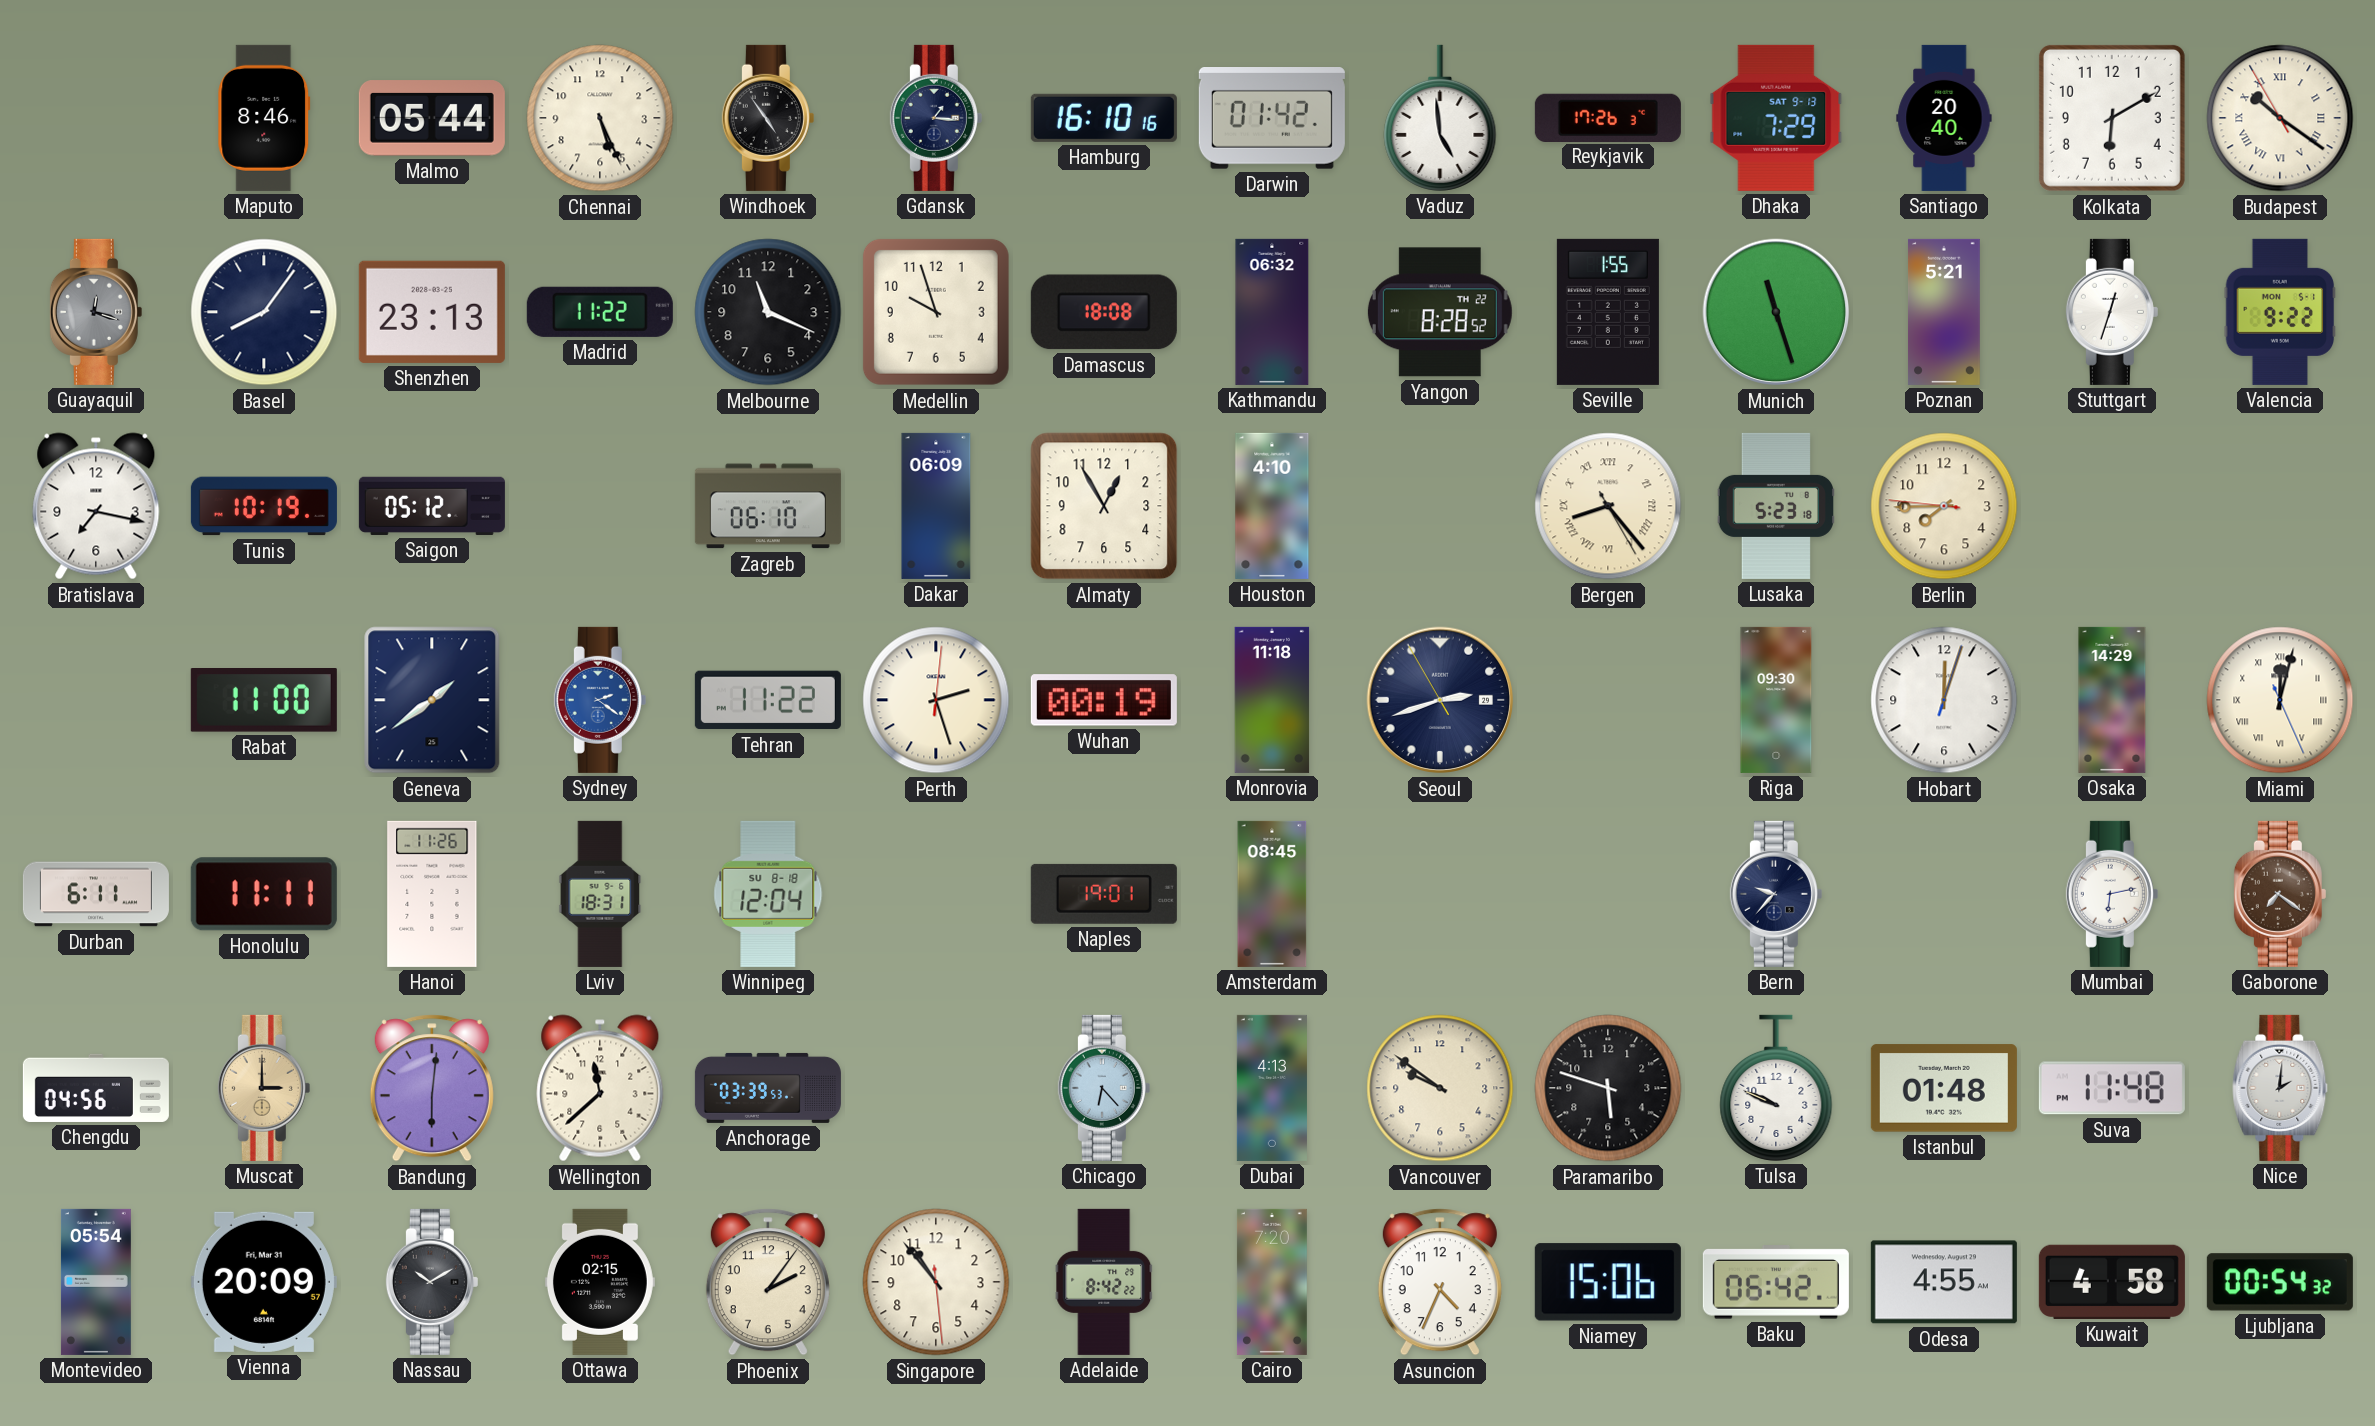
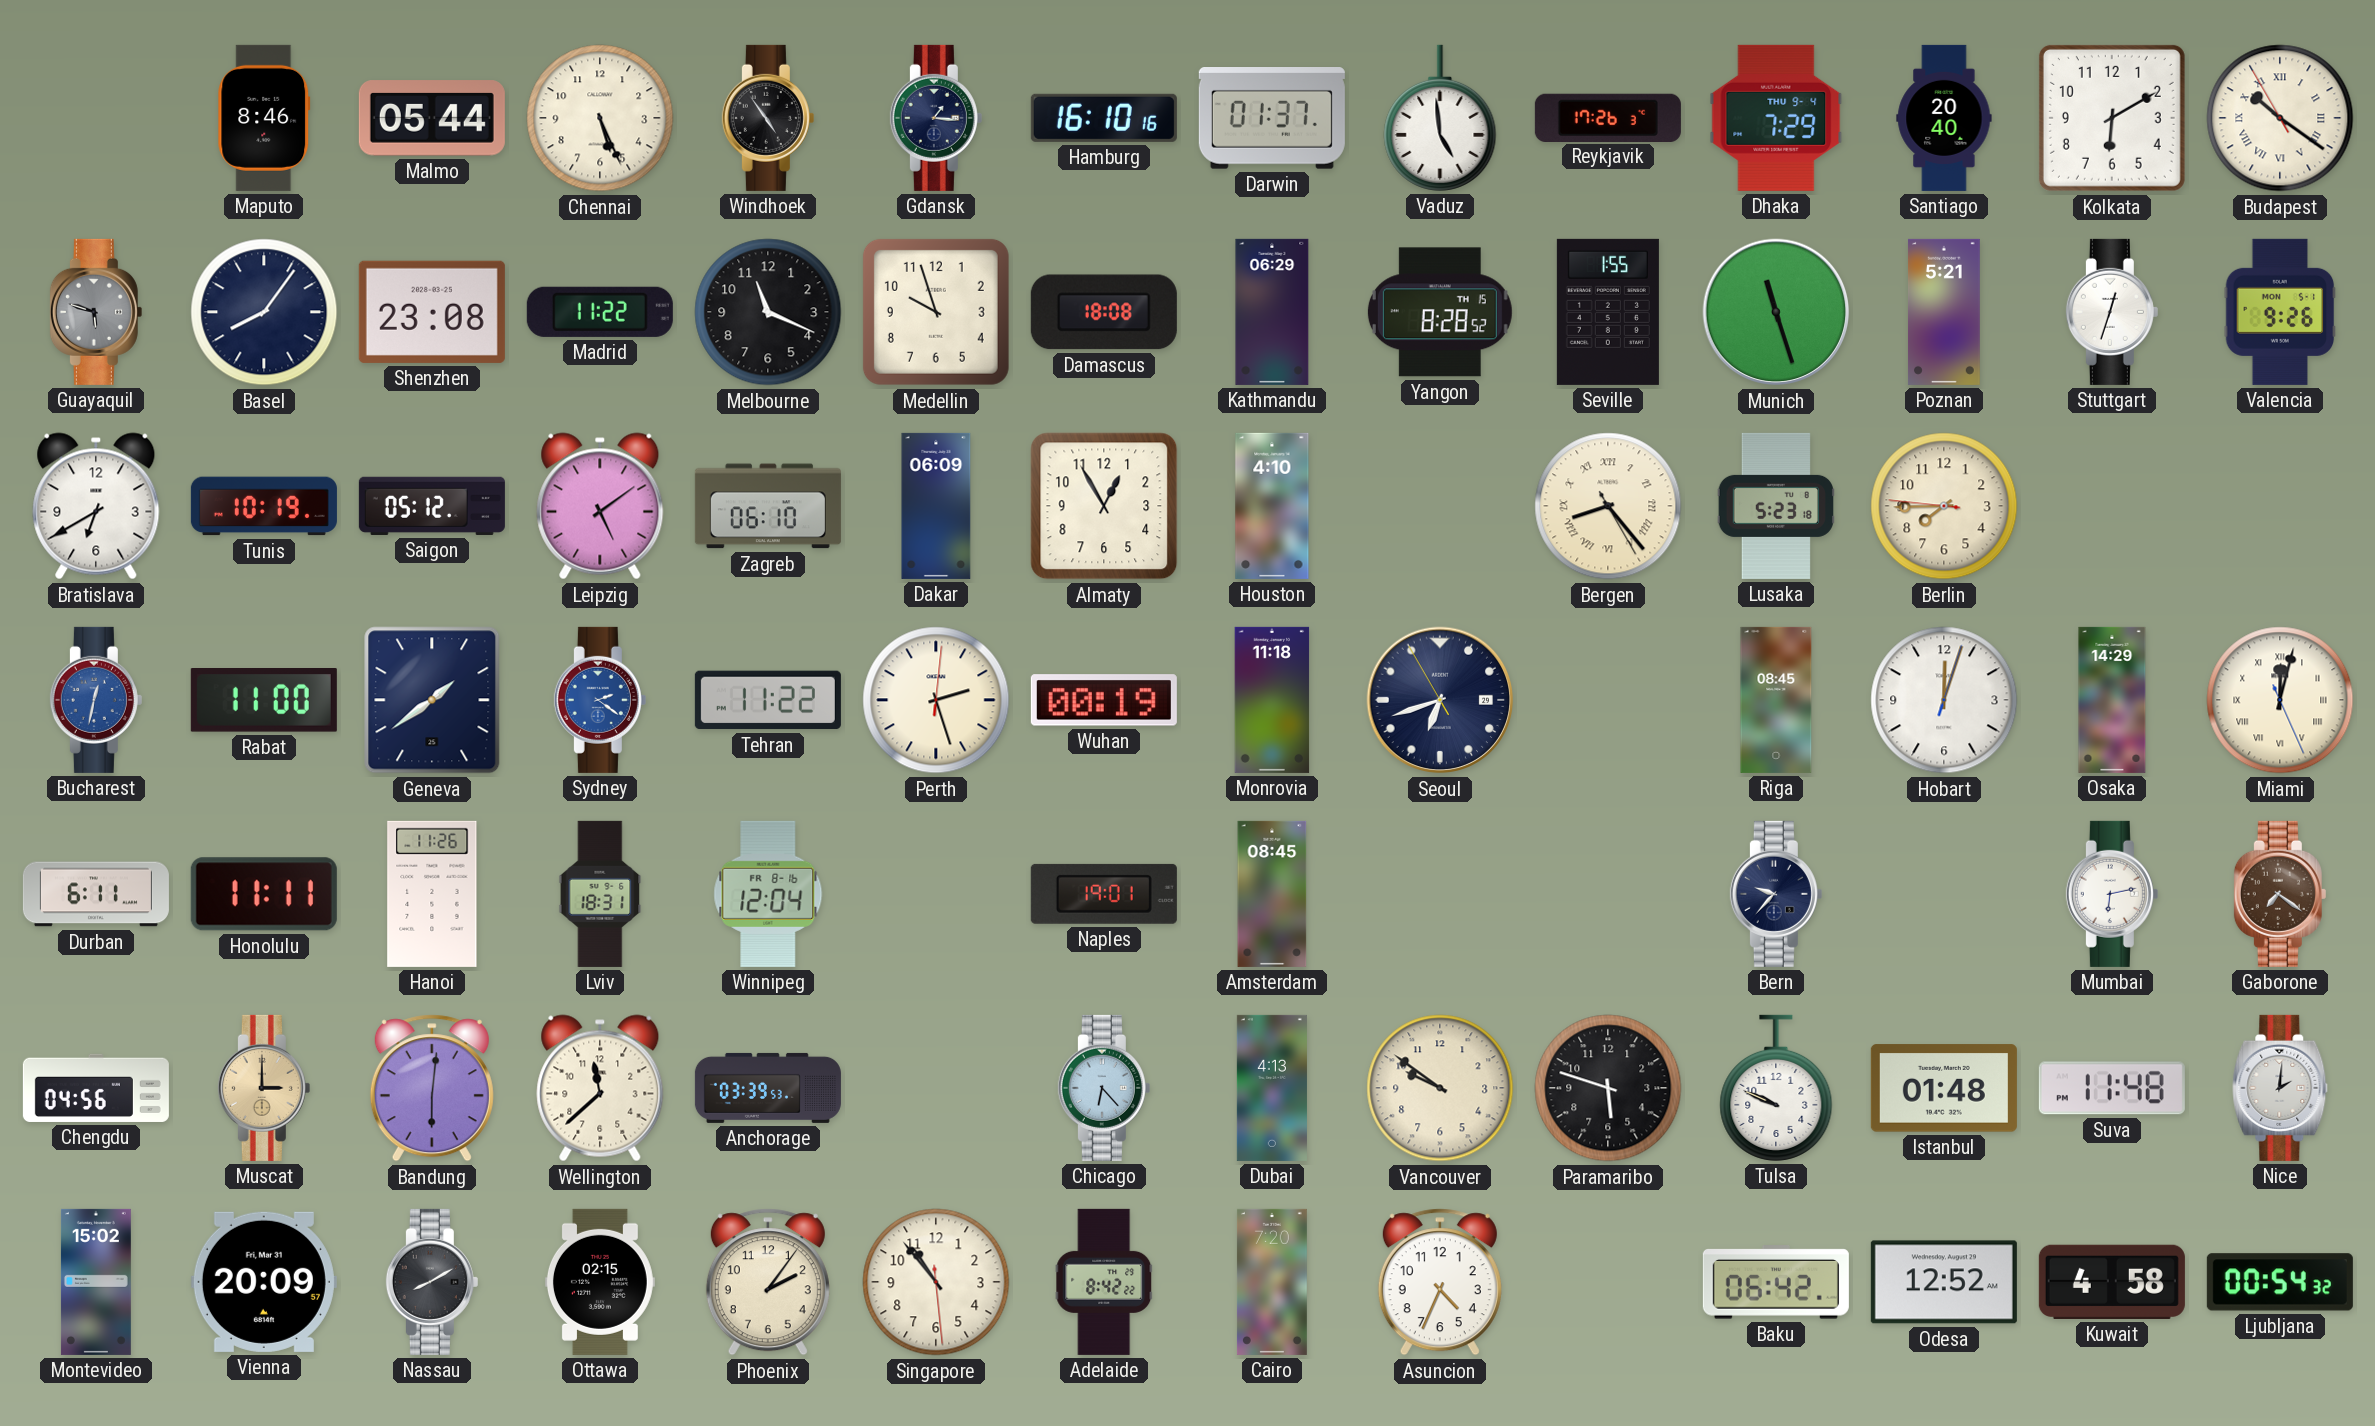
Darwin: 01:42 -> 01:37
Dhaka date: SAT 9-13 -> THU 9-4
Guayaquil: 12:18 -> 5:48
Shenzhen: 23:13 -> 23:08
Kathmandu: 06:32 -> 06:29
Yangon date: TH 22 -> TH 15
Valencia: 9:22 -> 9:26
Bratislava: 7:17 -> 6:40
Leipzig: none -> 5:09
Bucharest: none -> 12:32
Seoul: 2:41 -> 6:41
Riga: 09:30 -> 08:45
Winnipeg date: SU 8-18 -> FR 8-16
Montevideo: 05:54 -> 15:02
Nassau: 10:10 -> 8:10
Niamey: 15:06 -> none
Odesa: 4:55 -> 12:52
